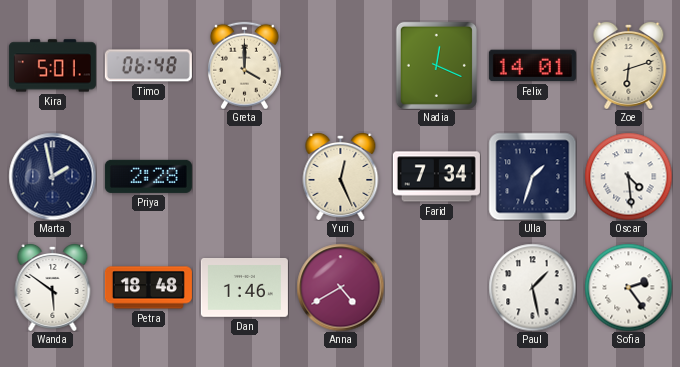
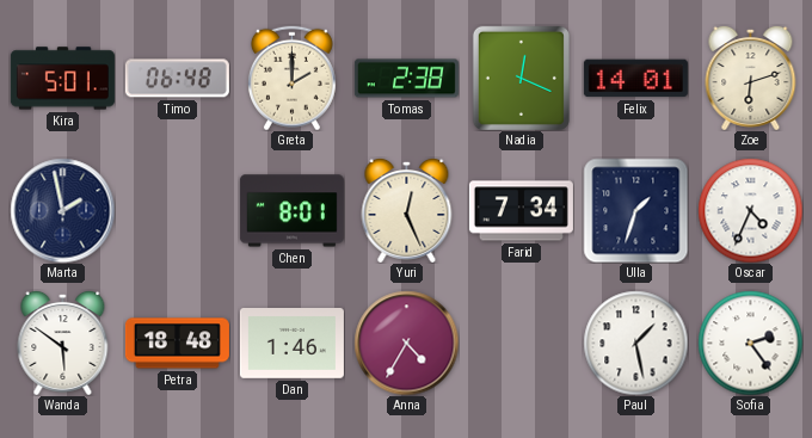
Greta: 4:00 -> 2:00
Tomas: none -> 2:38
Priya: 2:28 -> none
Chen: none -> 8:01
Oscar: 4:29 -> 4:34
Anna: 4:40 -> 4:35
